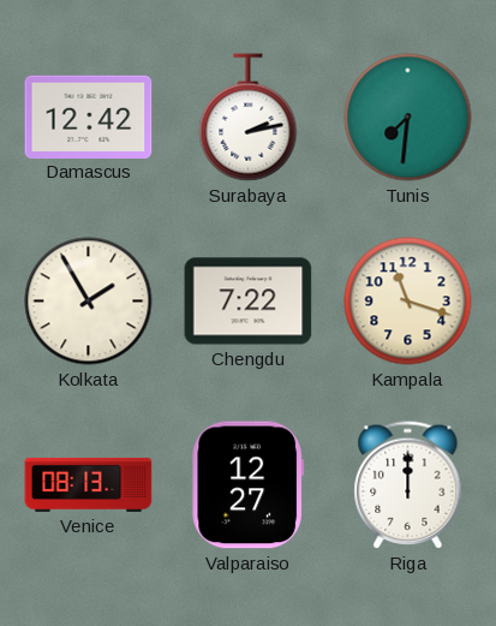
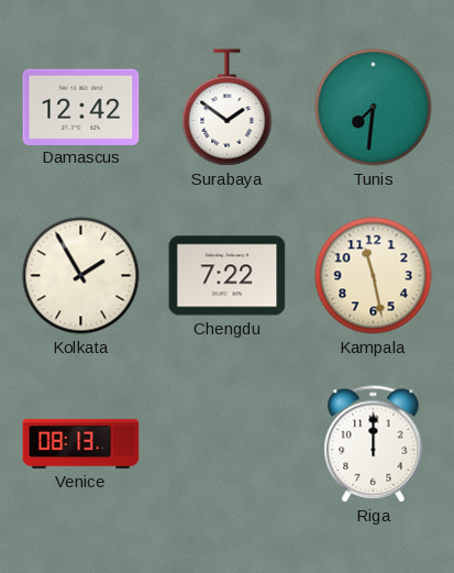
Surabaya: 2:13 -> 1:51
Kampala: 11:18 -> 11:28
Valparaiso: 12:27 -> none
